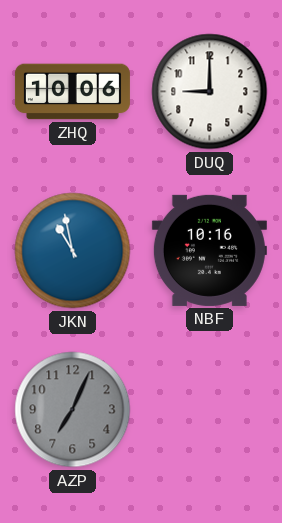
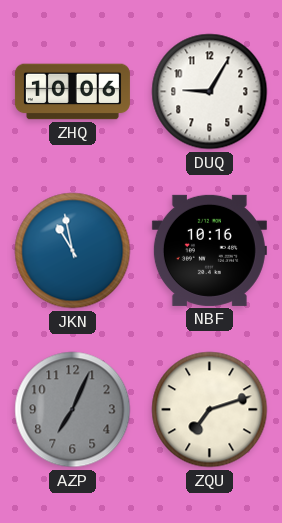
DUQ: 9:00 -> 9:05
ZQU: none -> 7:12
